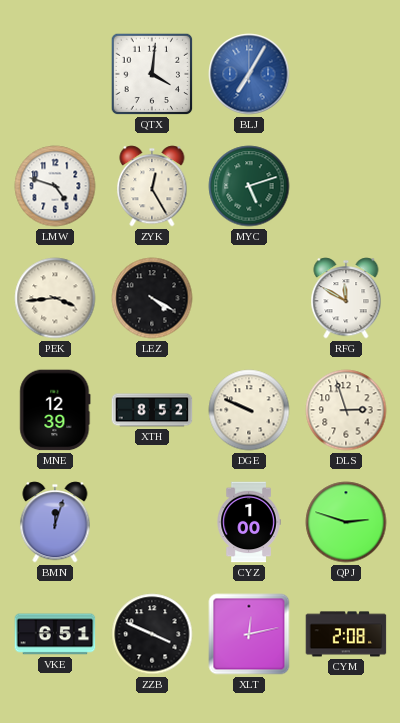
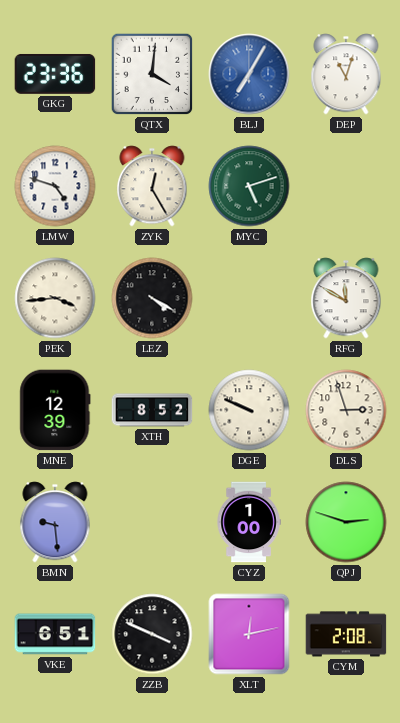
GKG: none -> 23:36
DEP: none -> 11:03
BMN: 12:03 -> 9:29
